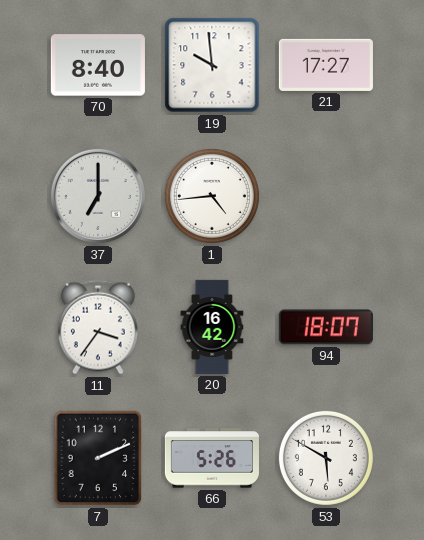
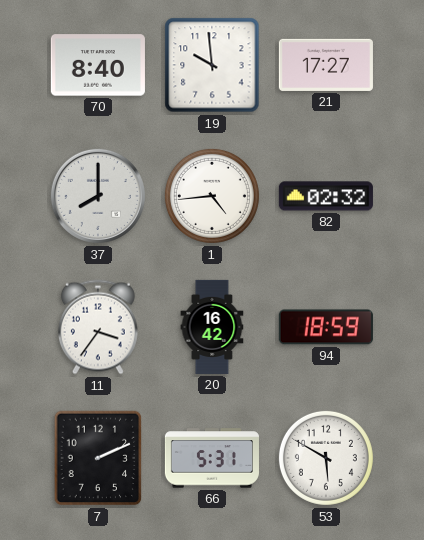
37: 7:00 -> 8:00
82: none -> 02:32
94: 18:07 -> 18:59
66: 5:26 -> 5:31
